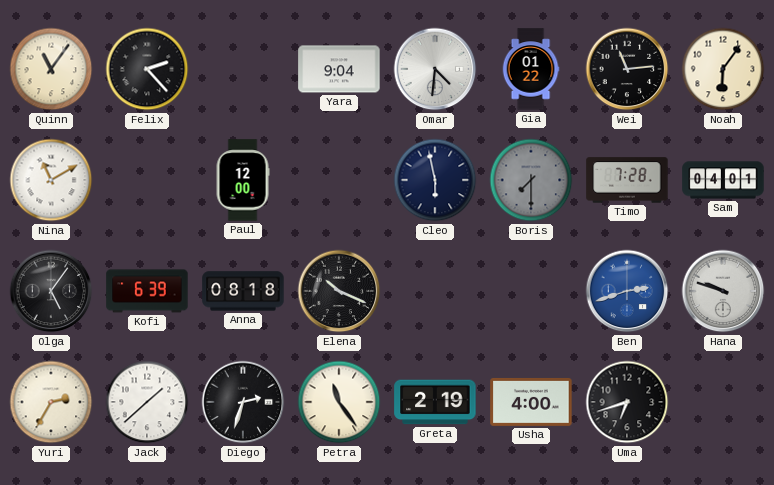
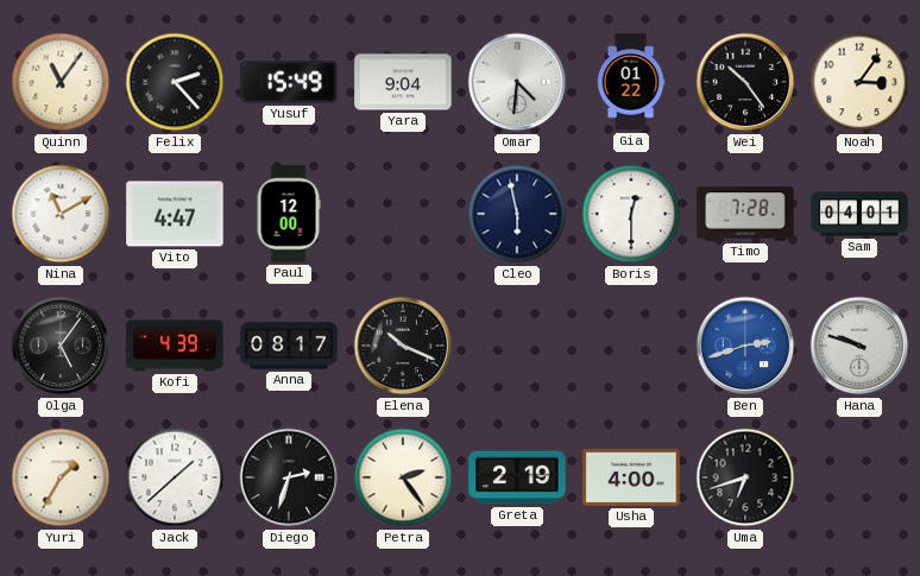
Yusuf: none -> 15:49
Wei: 11:14 -> 10:24
Noah: 6:06 -> 3:06
Vito: none -> 4:47
Boris: 7:30 -> 12:30
Boris dial: grey -> white
Kofi: 6:39 -> 4:39
Anna: 08:18 -> 08:17
Yuri: 2:35 -> 1:35
Petra: 11:24 -> 2:24
